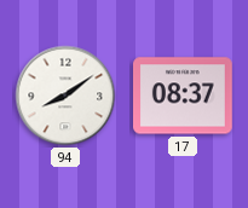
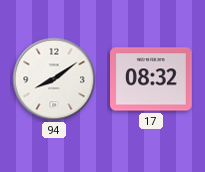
17: 08:37 -> 08:32
